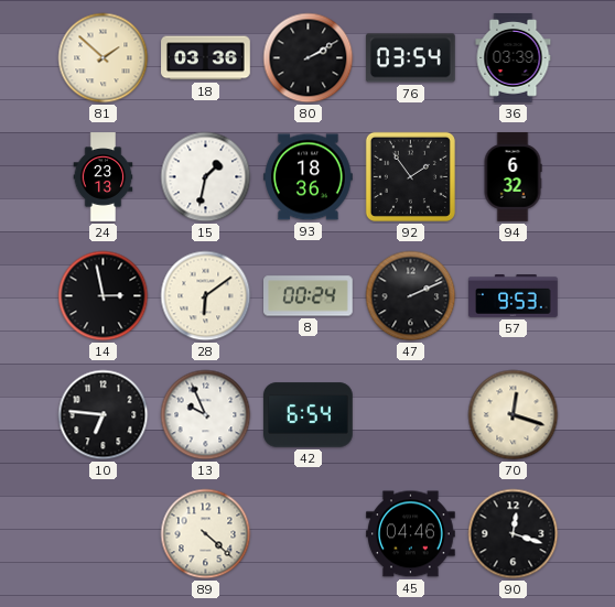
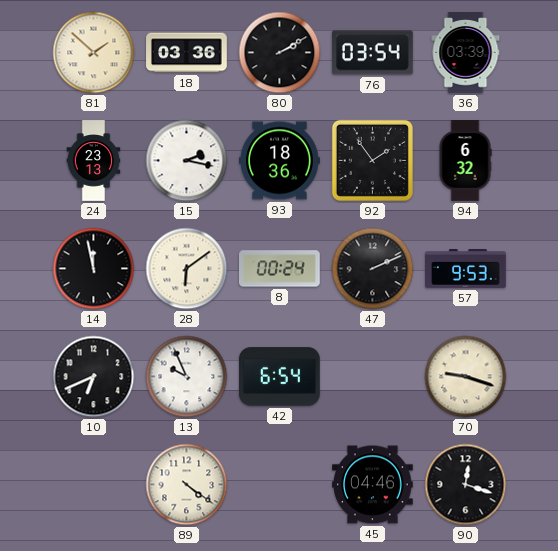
15: 1:32 -> 2:17
14: 2:58 -> 11:58
10: 6:46 -> 6:41
70: 12:18 -> 9:18
89: 4:22 -> 4:21
